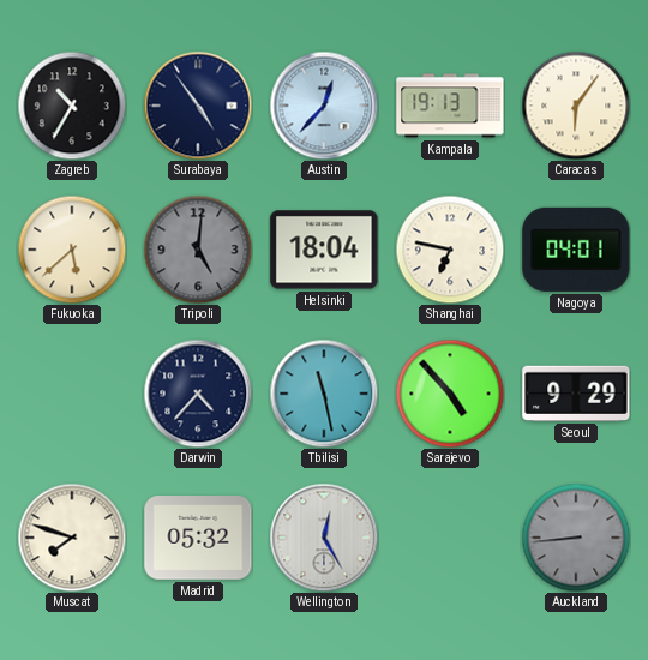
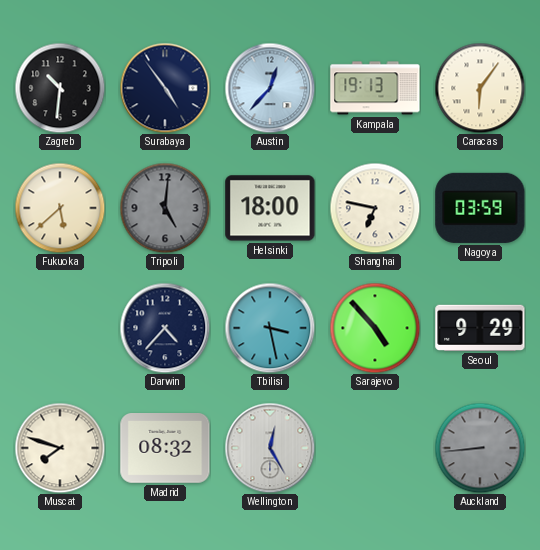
Zagreb: 10:35 -> 10:31
Helsinki: 18:04 -> 18:00
Nagoya: 04:01 -> 03:59
Tbilisi: 11:28 -> 3:28
Madrid: 05:32 -> 08:32
